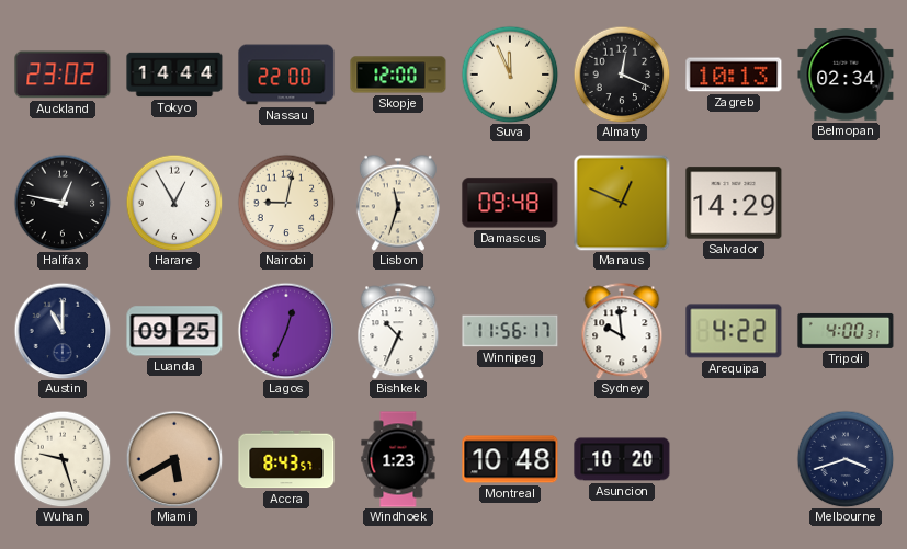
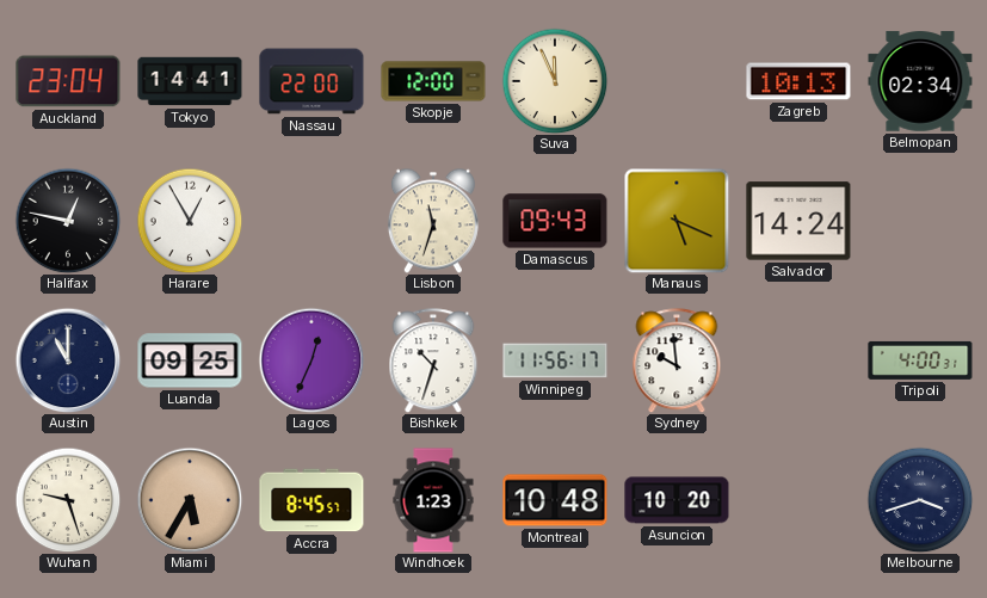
Auckland: 23:02 -> 23:04
Tokyo: 14:44 -> 14:41
Almaty: 12:19 -> none
Nairobi: 9:02 -> none
Damascus: 09:48 -> 09:43
Manaus: 12:49 -> 5:19
Salvador: 14:29 -> 14:24
Bishkek: 10:34 -> 10:33
Arequipa: 4:22 -> none
Miami: 5:40 -> 5:35
Accra: 8:43 -> 8:45
